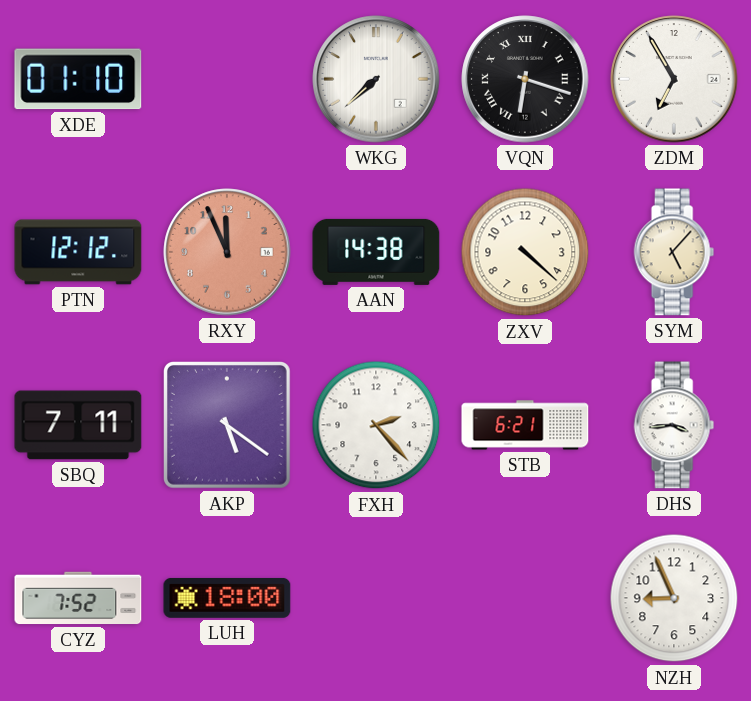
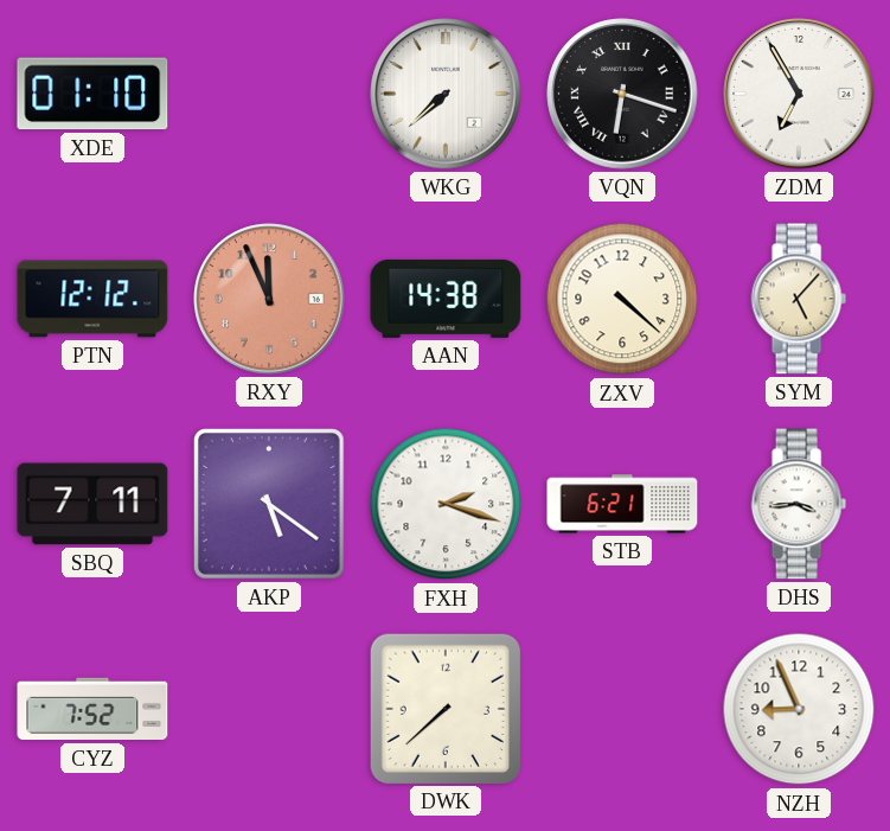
FXH: 2:23 -> 2:18
LUH: 18:00 -> none
DWK: none -> 7:38
